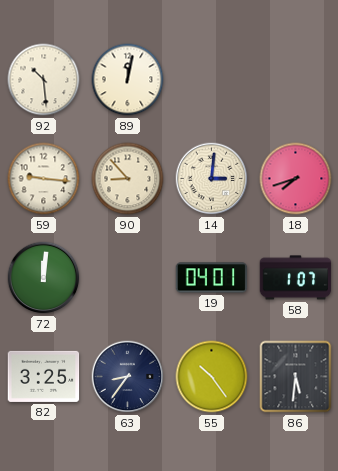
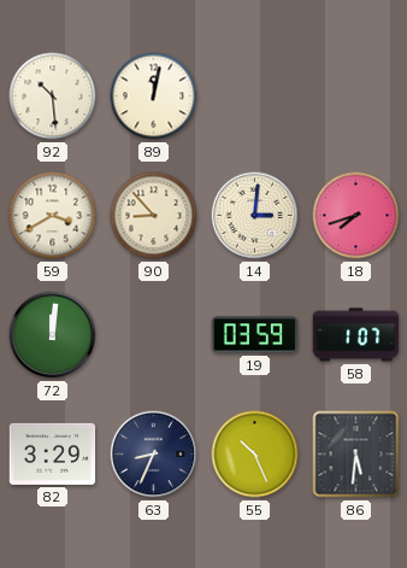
59: 9:16 -> 3:40
19: 04:01 -> 03:59
82: 3:25 -> 3:29
63: 8:36 -> 8:34
55: 10:24 -> 10:26
